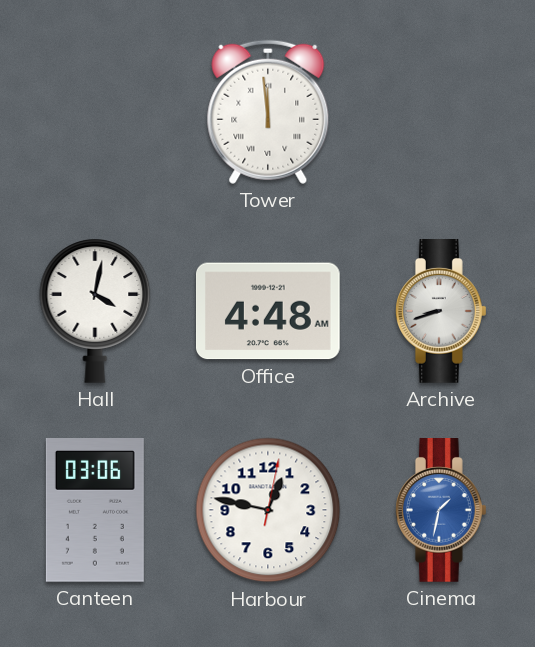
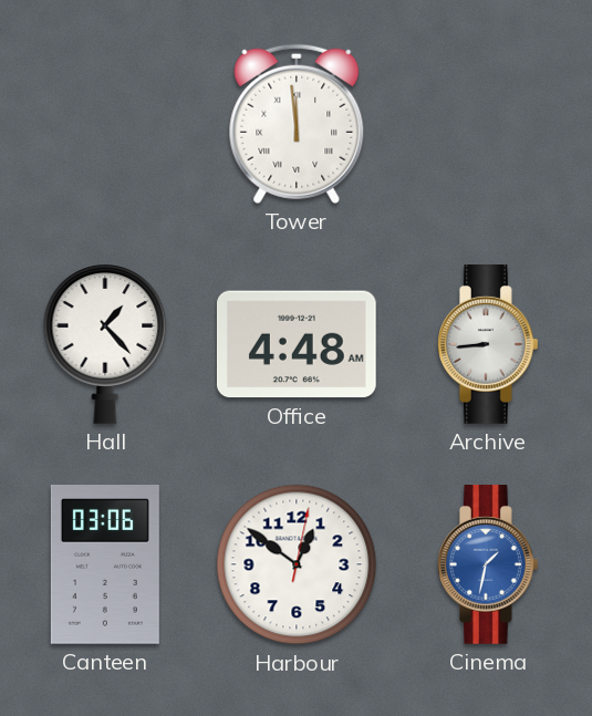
Hall: 4:02 -> 1:23
Archive: 8:42 -> 8:44
Harbour: 12:47 -> 12:51
